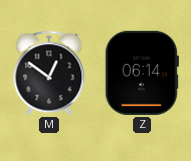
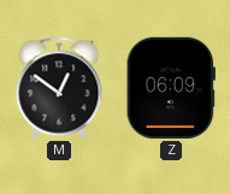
Z: 06:14 -> 06:09
